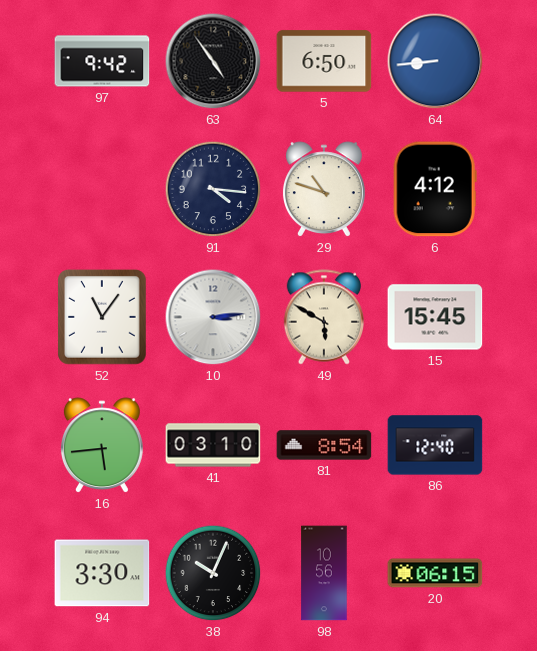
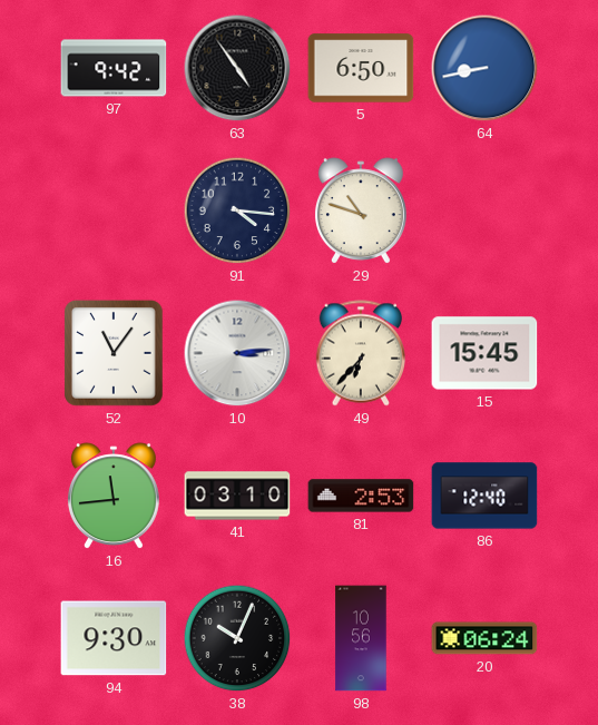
64: 8:44 -> 8:43
6: 4:12 -> none
49: 5:50 -> 6:37
16: 5:44 -> 11:44
81: 8:54 -> 2:53
94: 3:30 -> 9:30
20: 06:15 -> 06:24
